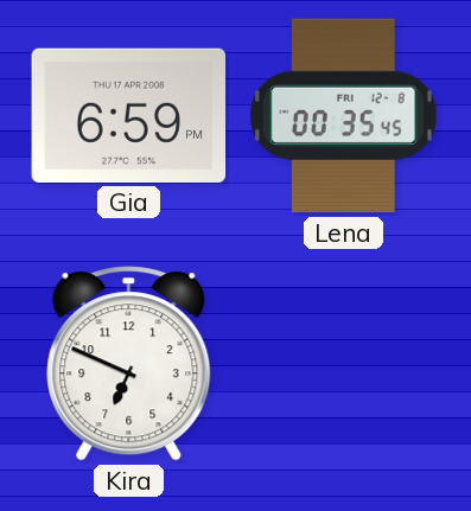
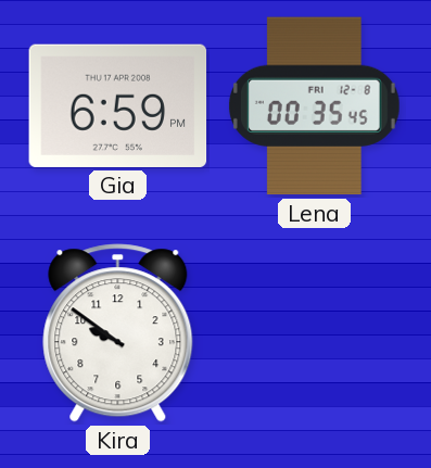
Kira: 6:49 -> 9:51
